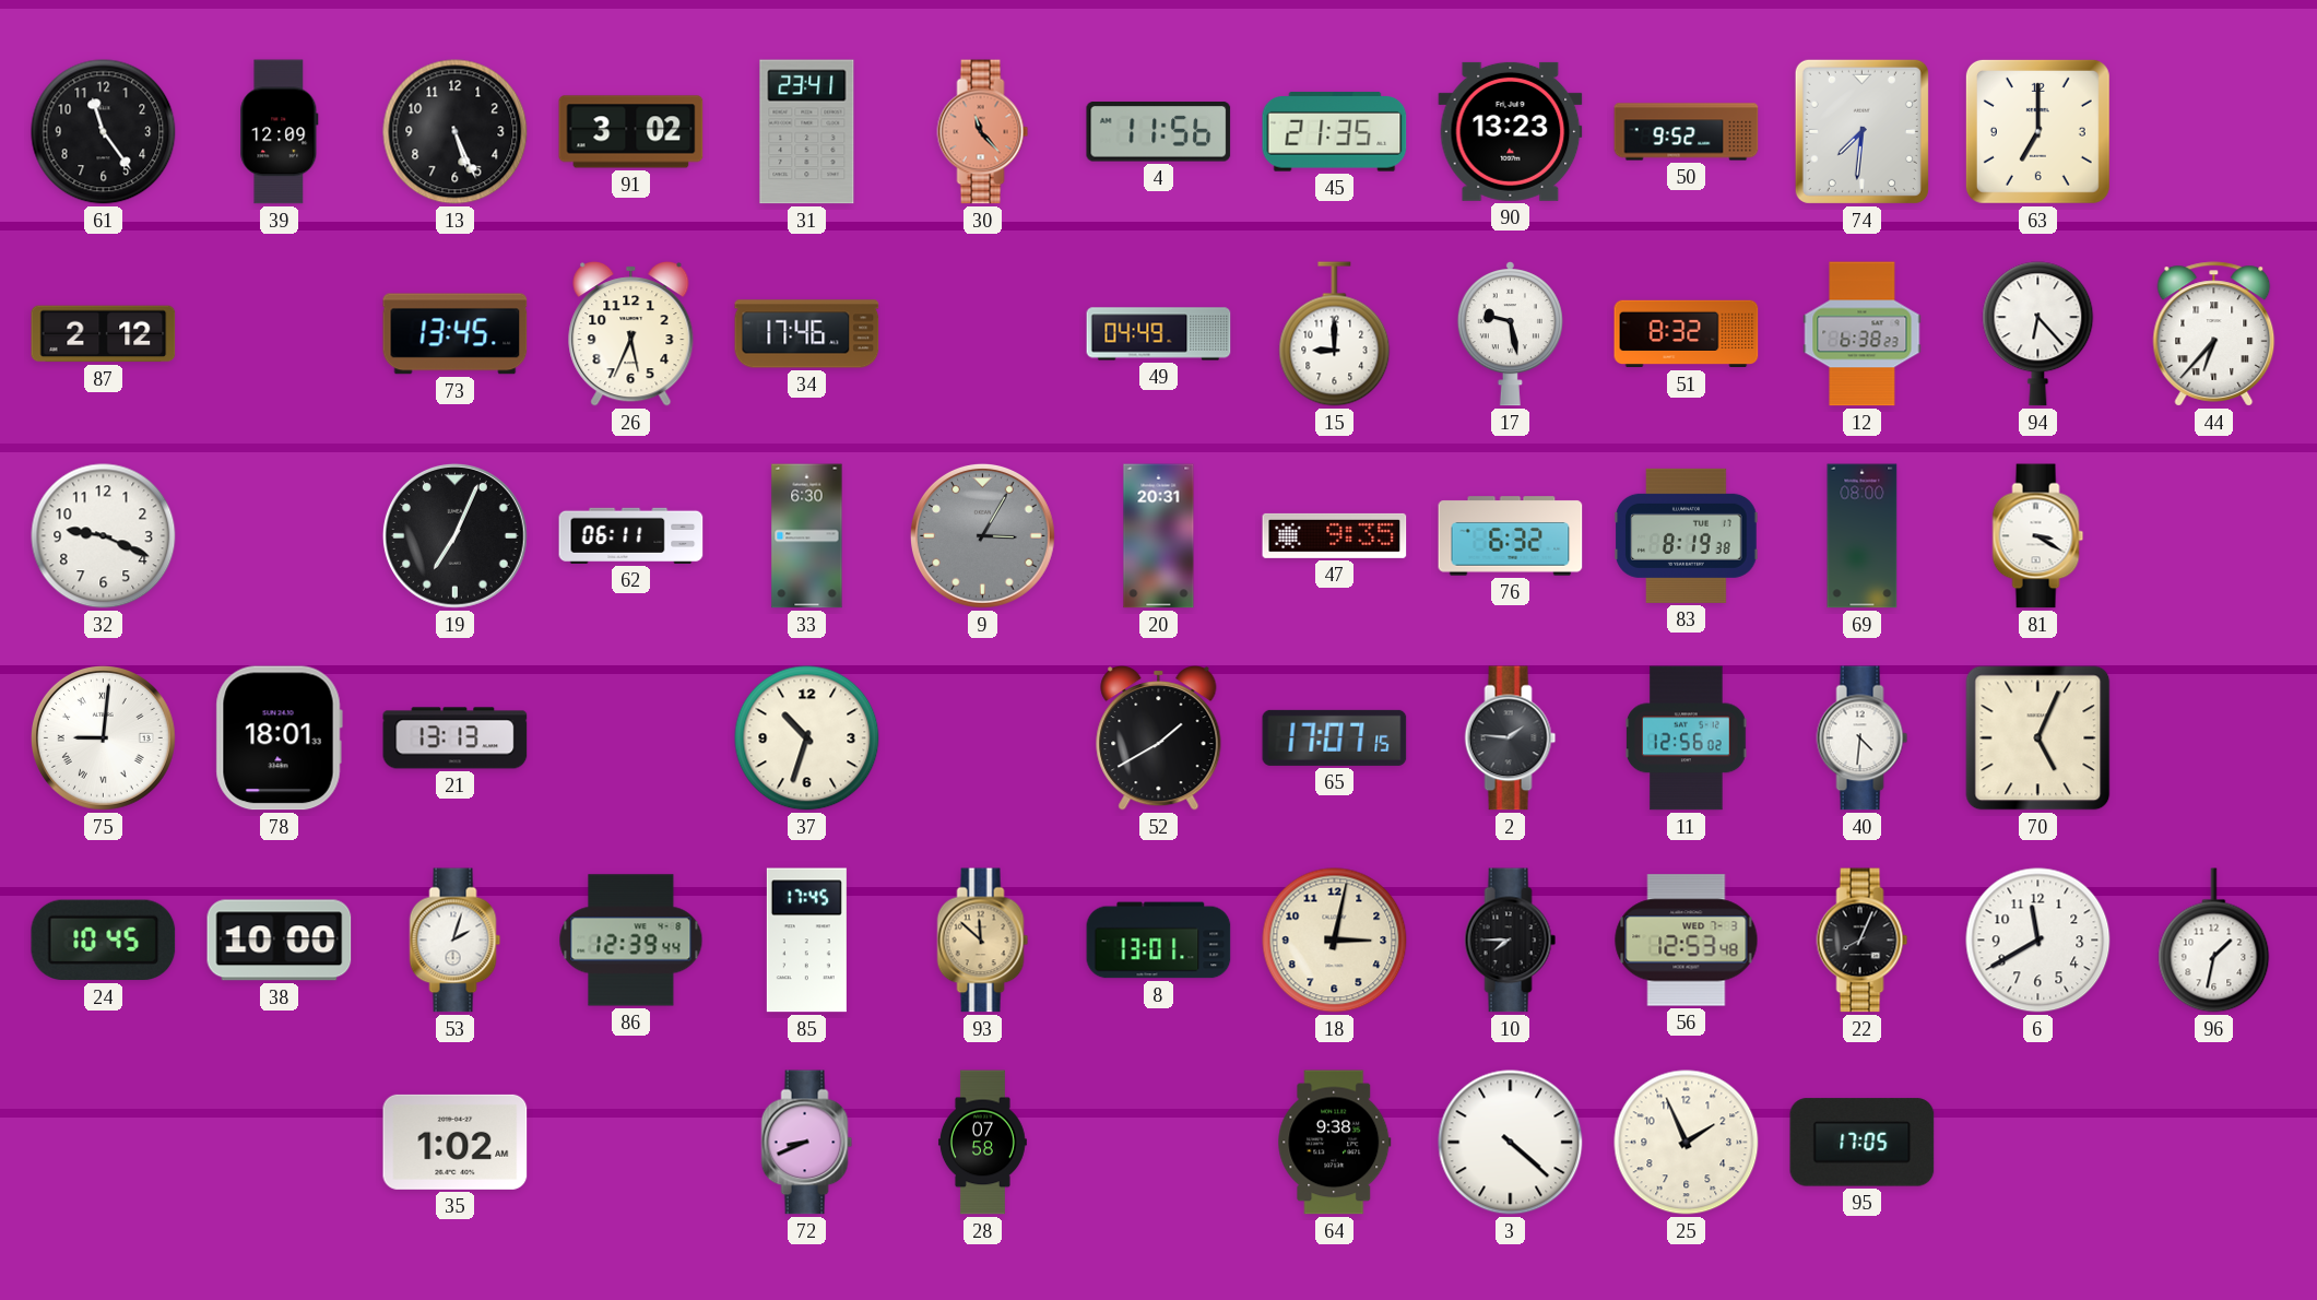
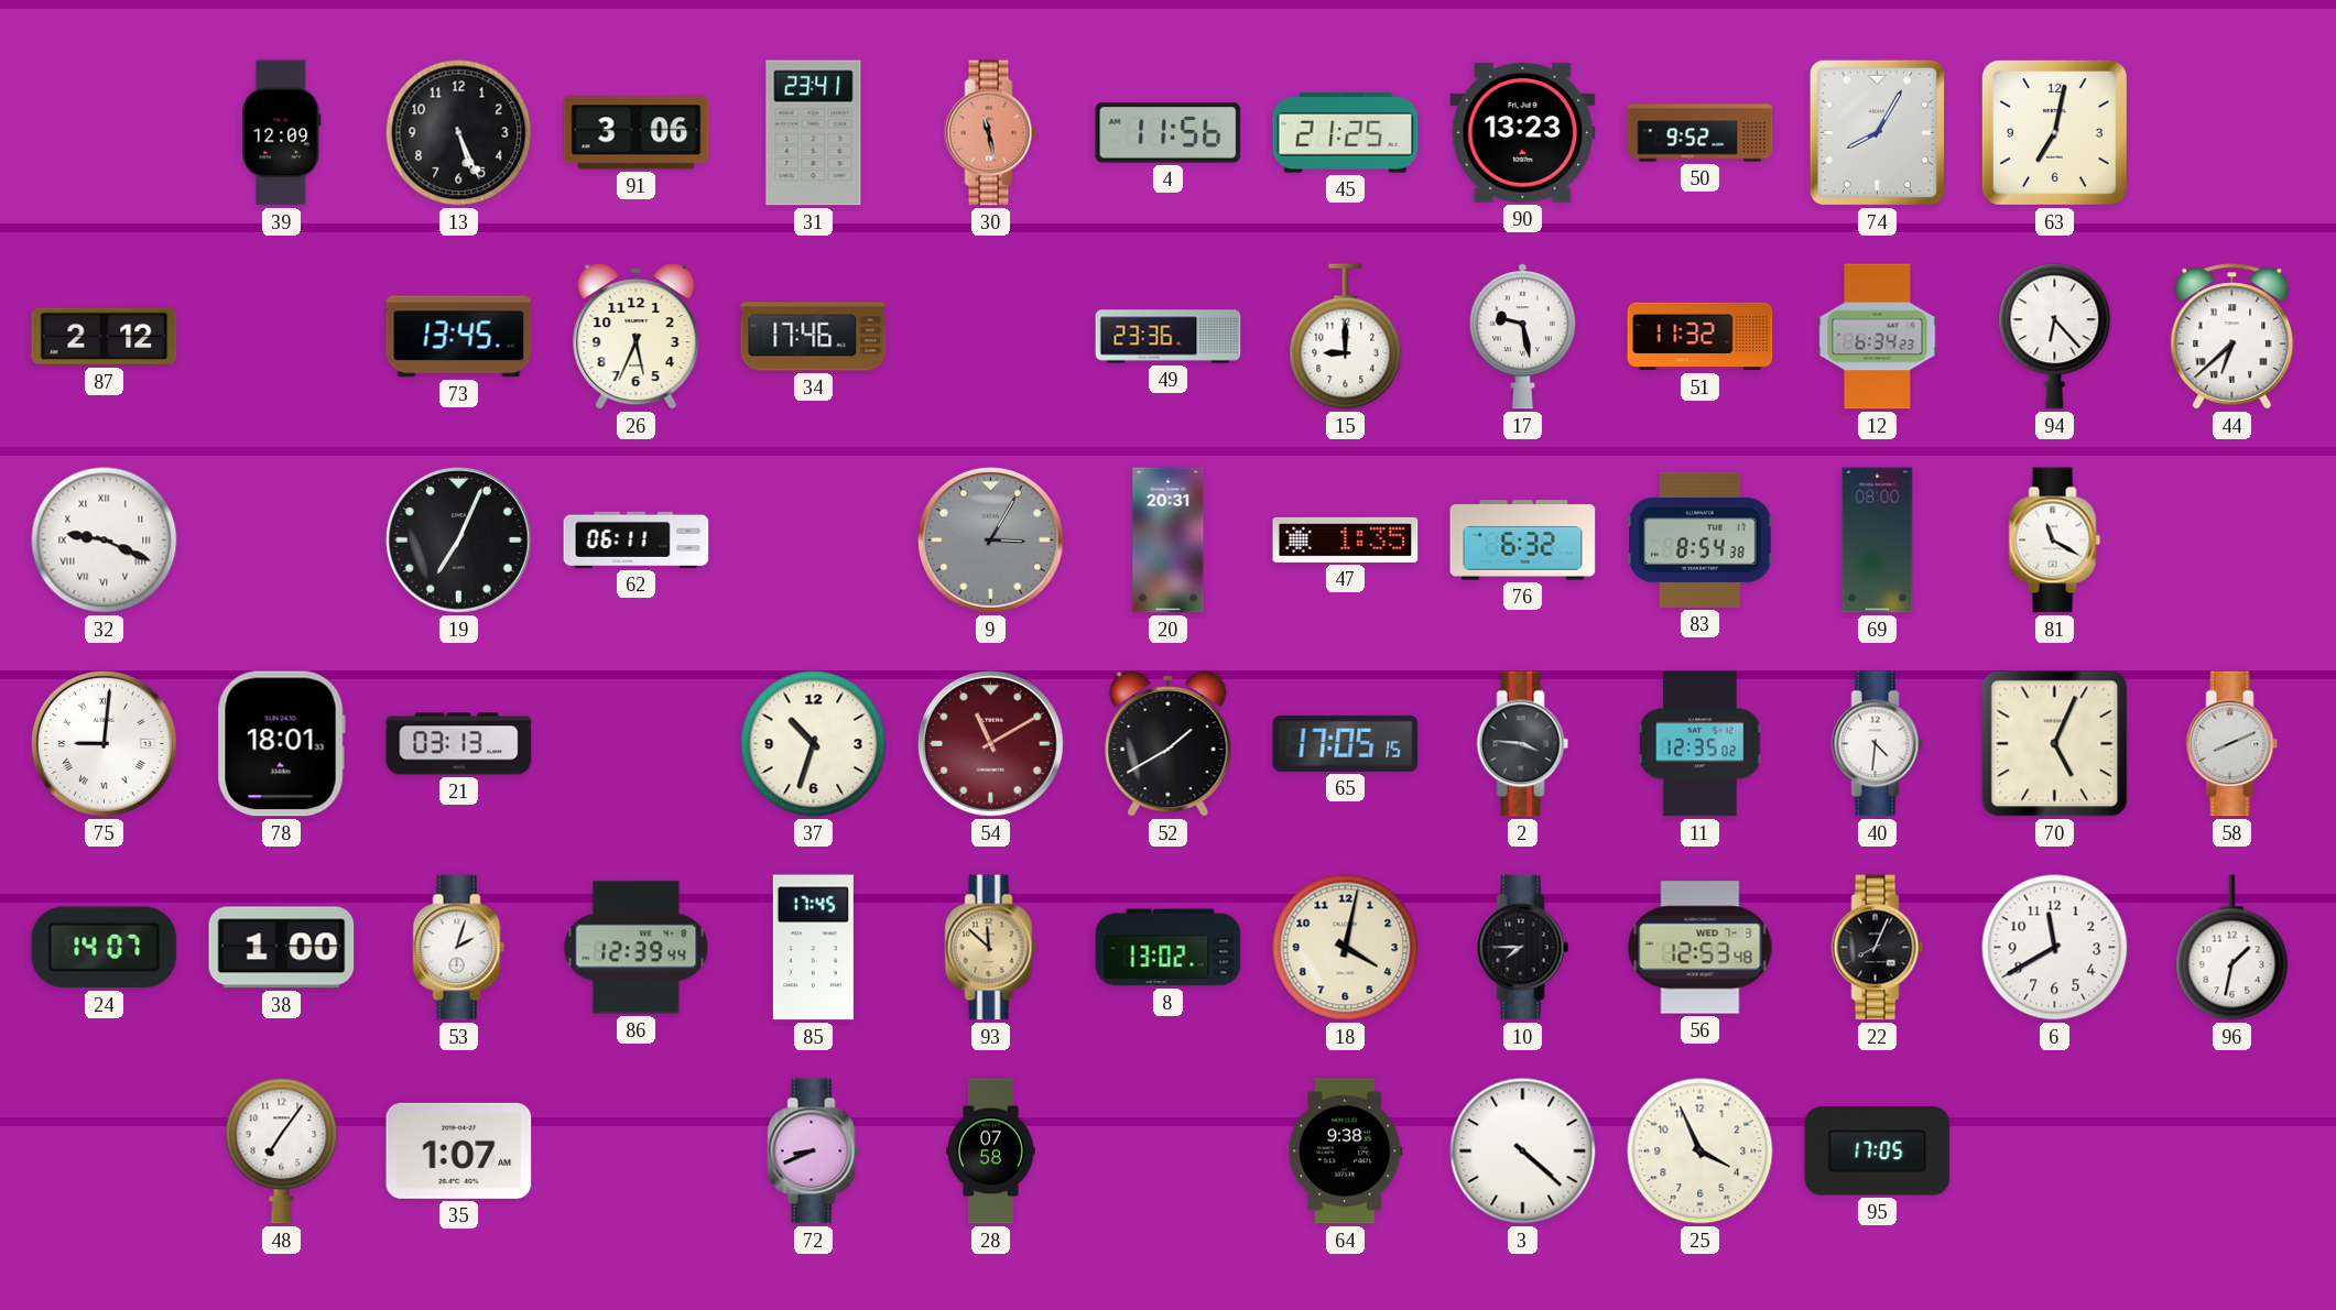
61: 11:24 -> none
91: 3:02 -> 3:06
30: 11:23 -> 11:28
45: 21:35 -> 21:25
74: 7:31 -> 8:05
63: 7:00 -> 7:02
49: 04:49 -> 23:36
51: 8:32 -> 11:32
12: 6:38 -> 6:34
44: 6:37 -> 6:38
32 numerals: Arabic -> Roman
33: 6:30 -> none
47: 9:35 -> 1:35
83: 8:19 -> 8:54
81: 3:20 -> 11:20
21: 13:13 -> 03:13
54: none -> 11:10
65: 17:07 -> 17:05
2: 1:46 -> 3:46
11: 12:56 -> 12:35
58: none -> 8:11
24: 10:45 -> 14:07
38: 10:00 -> 1:00
8: 13:01 -> 13:02
18: 3:02 -> 4:02
48: none -> 7:06
35: 1:02 -> 1:07
25: 1:56 -> 3:56
